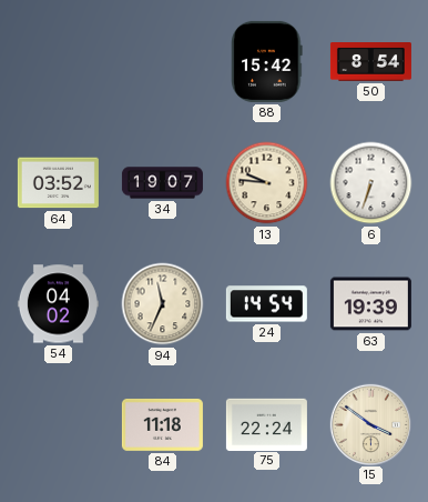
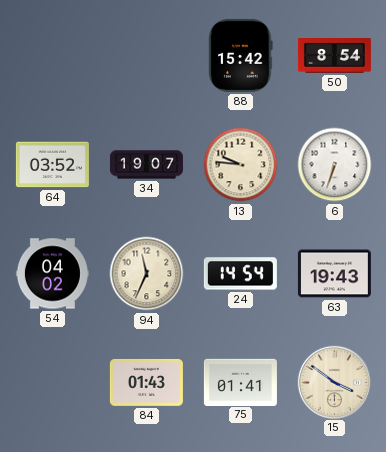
63: 19:39 -> 19:43
84: 11:18 -> 01:43
75: 22:24 -> 01:41
